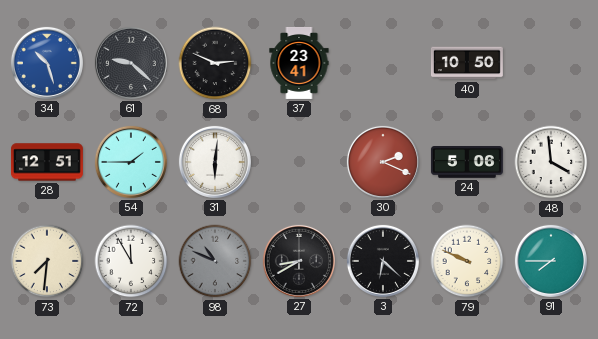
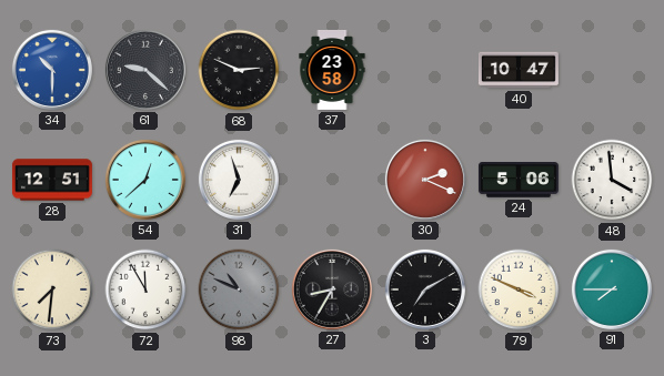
34: 10:27 -> 10:30
37: 23:41 -> 23:58
40: 10:50 -> 10:47
54: 1:45 -> 12:38
31: 6:01 -> 6:57
27: 8:40 -> 8:35
3: 6:22 -> 7:10
79: 9:49 -> 3:49
